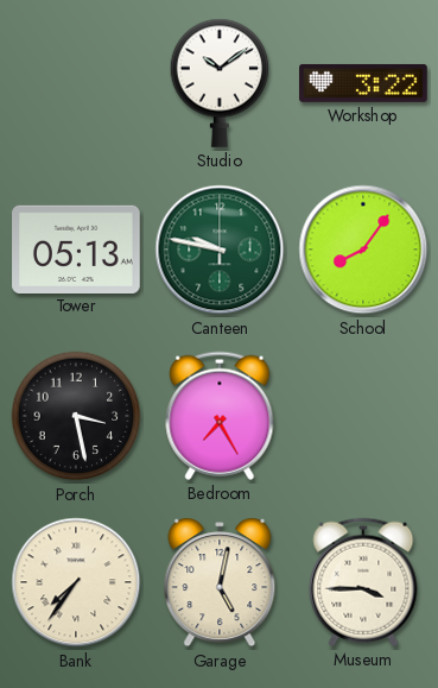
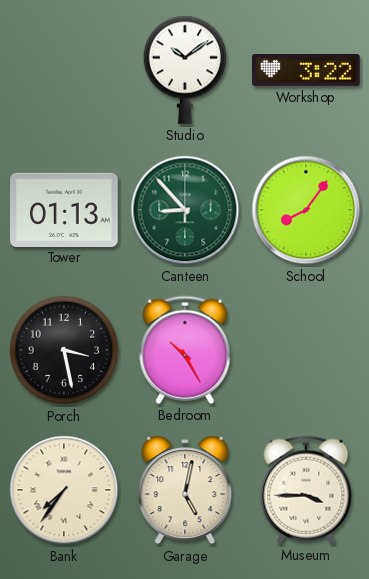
Tower: 05:13 -> 01:13
Canteen: 9:47 -> 8:53
Bedroom: 7:25 -> 10:25
